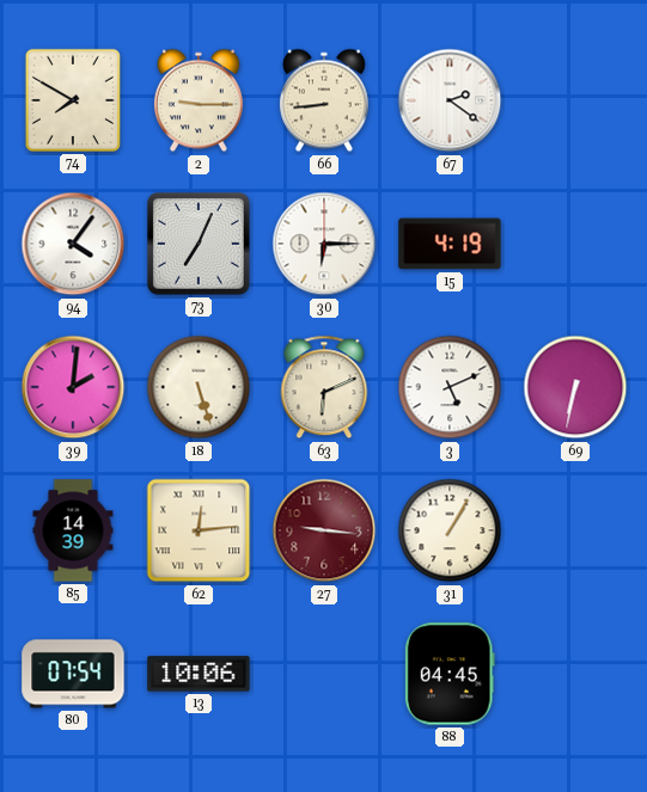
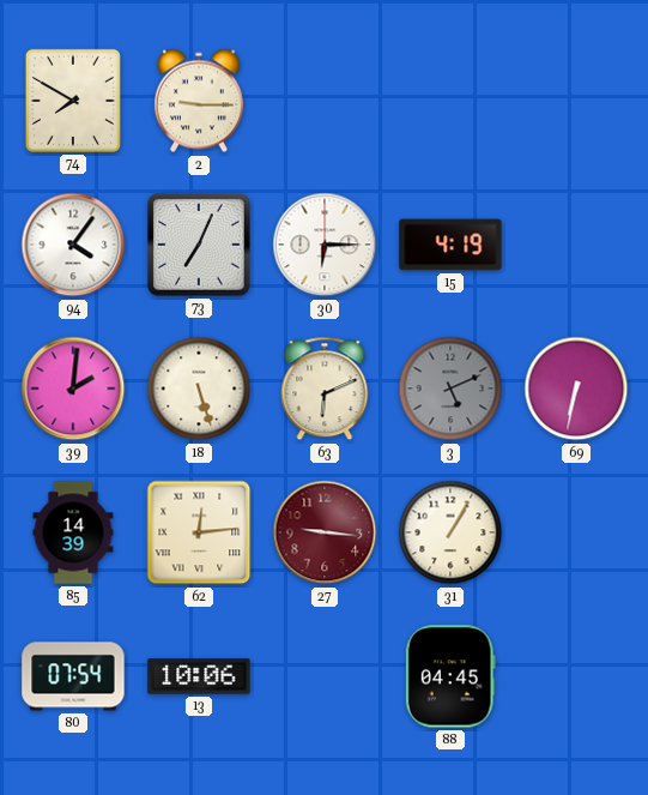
66: 8:44 -> none
67: 2:21 -> none
3 dial: white -> grey
